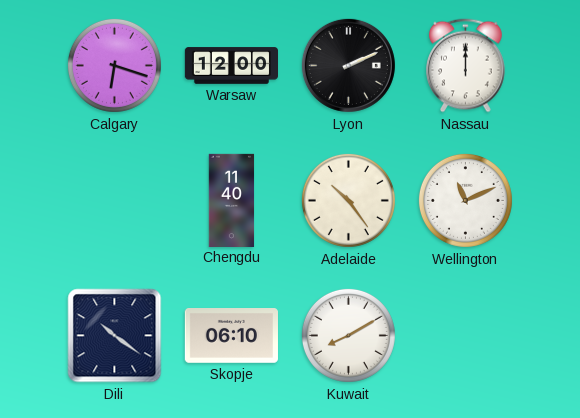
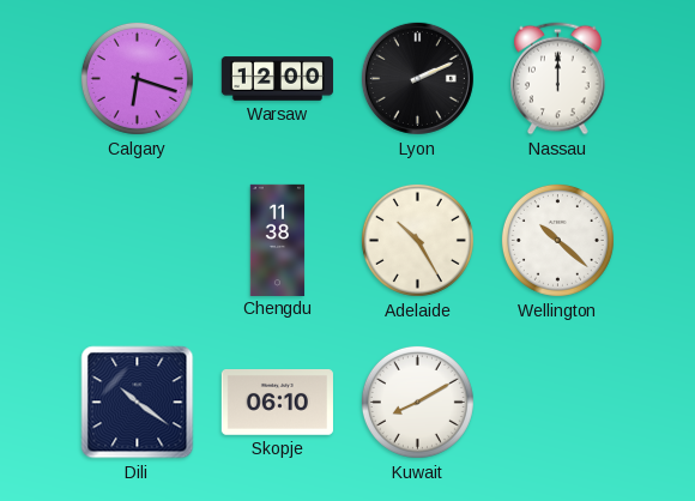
Chengdu: 11:40 -> 11:38
Adelaide: 10:24 -> 10:25
Wellington: 11:11 -> 10:22
